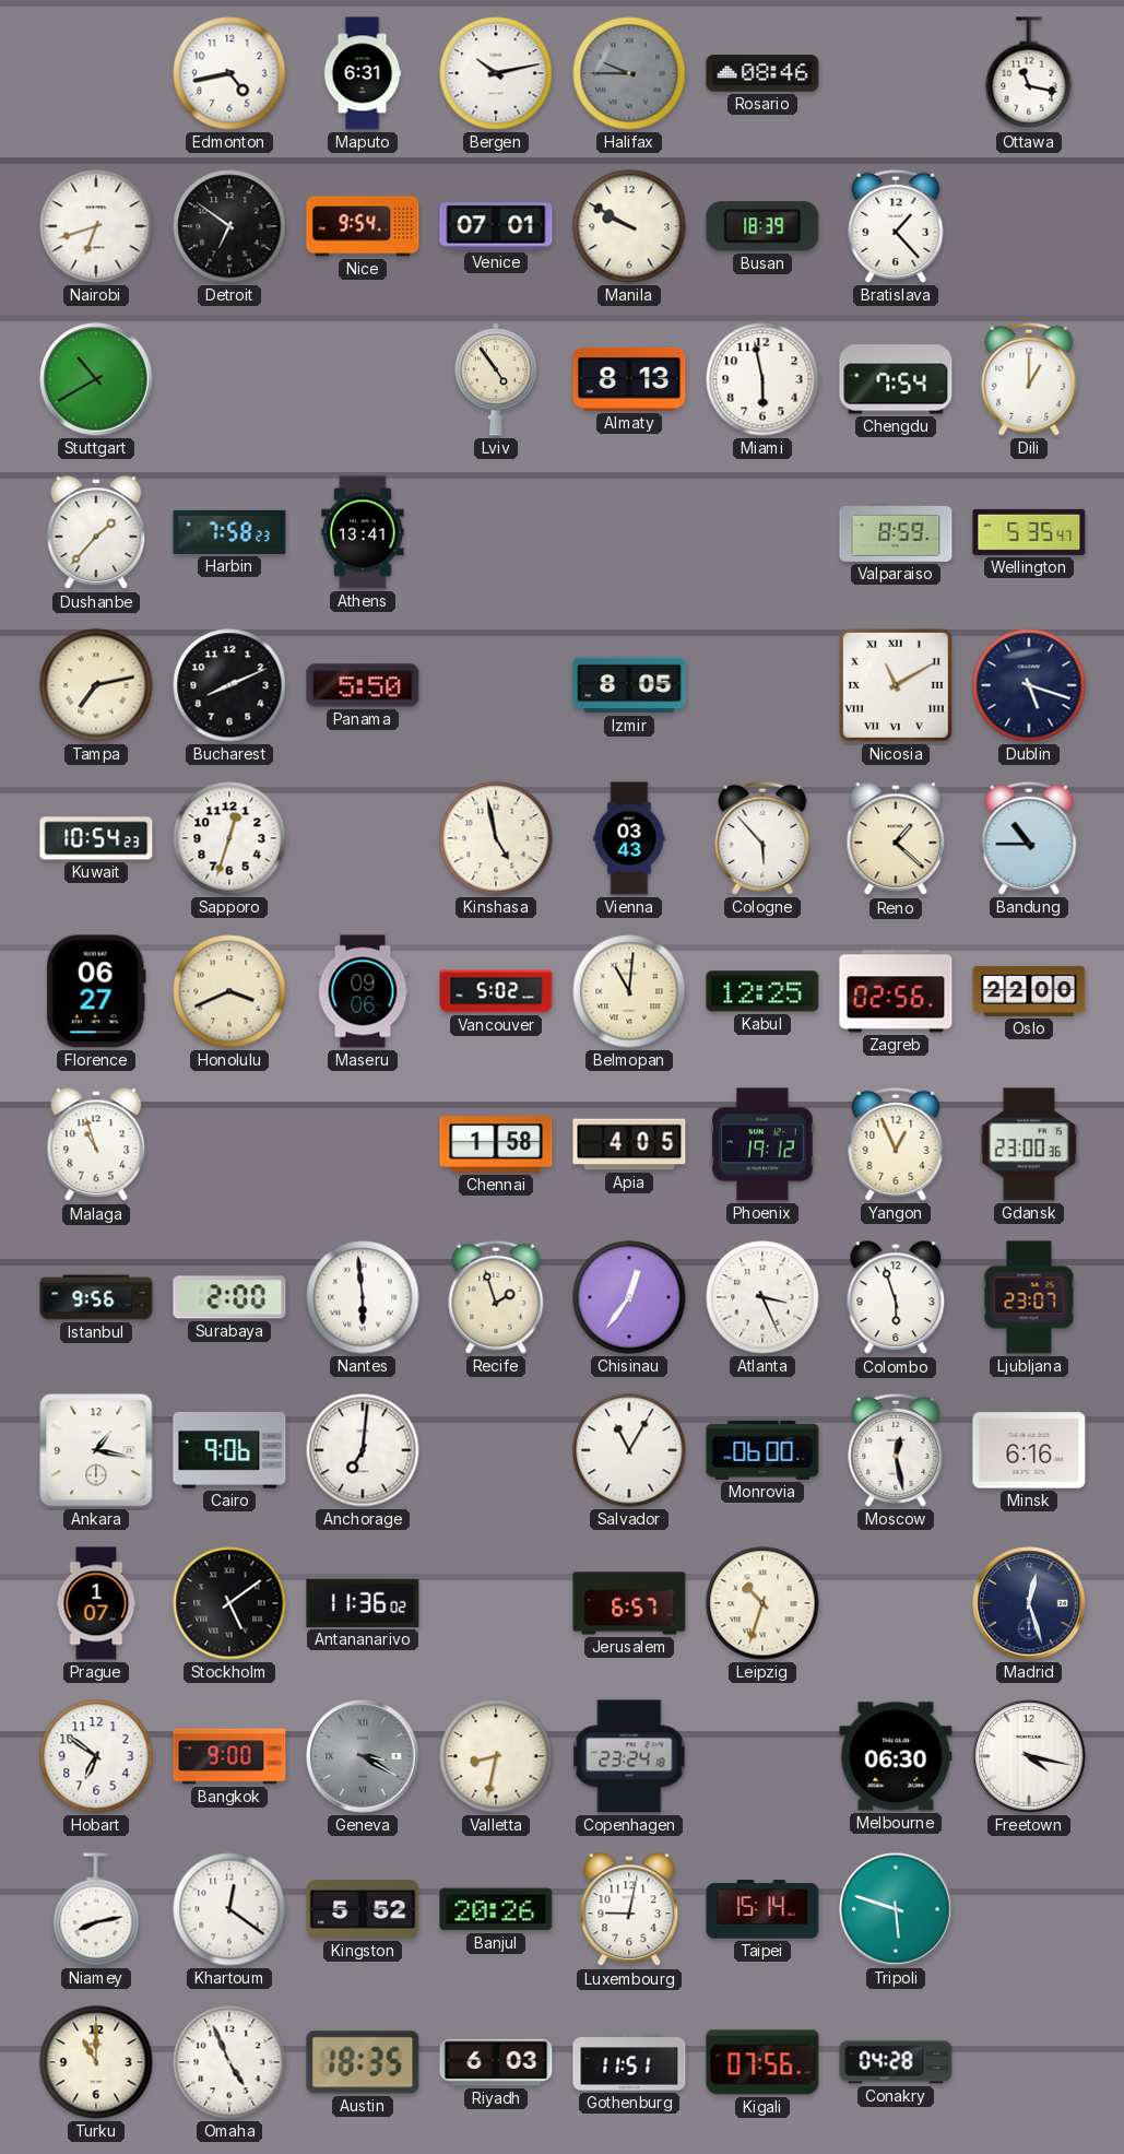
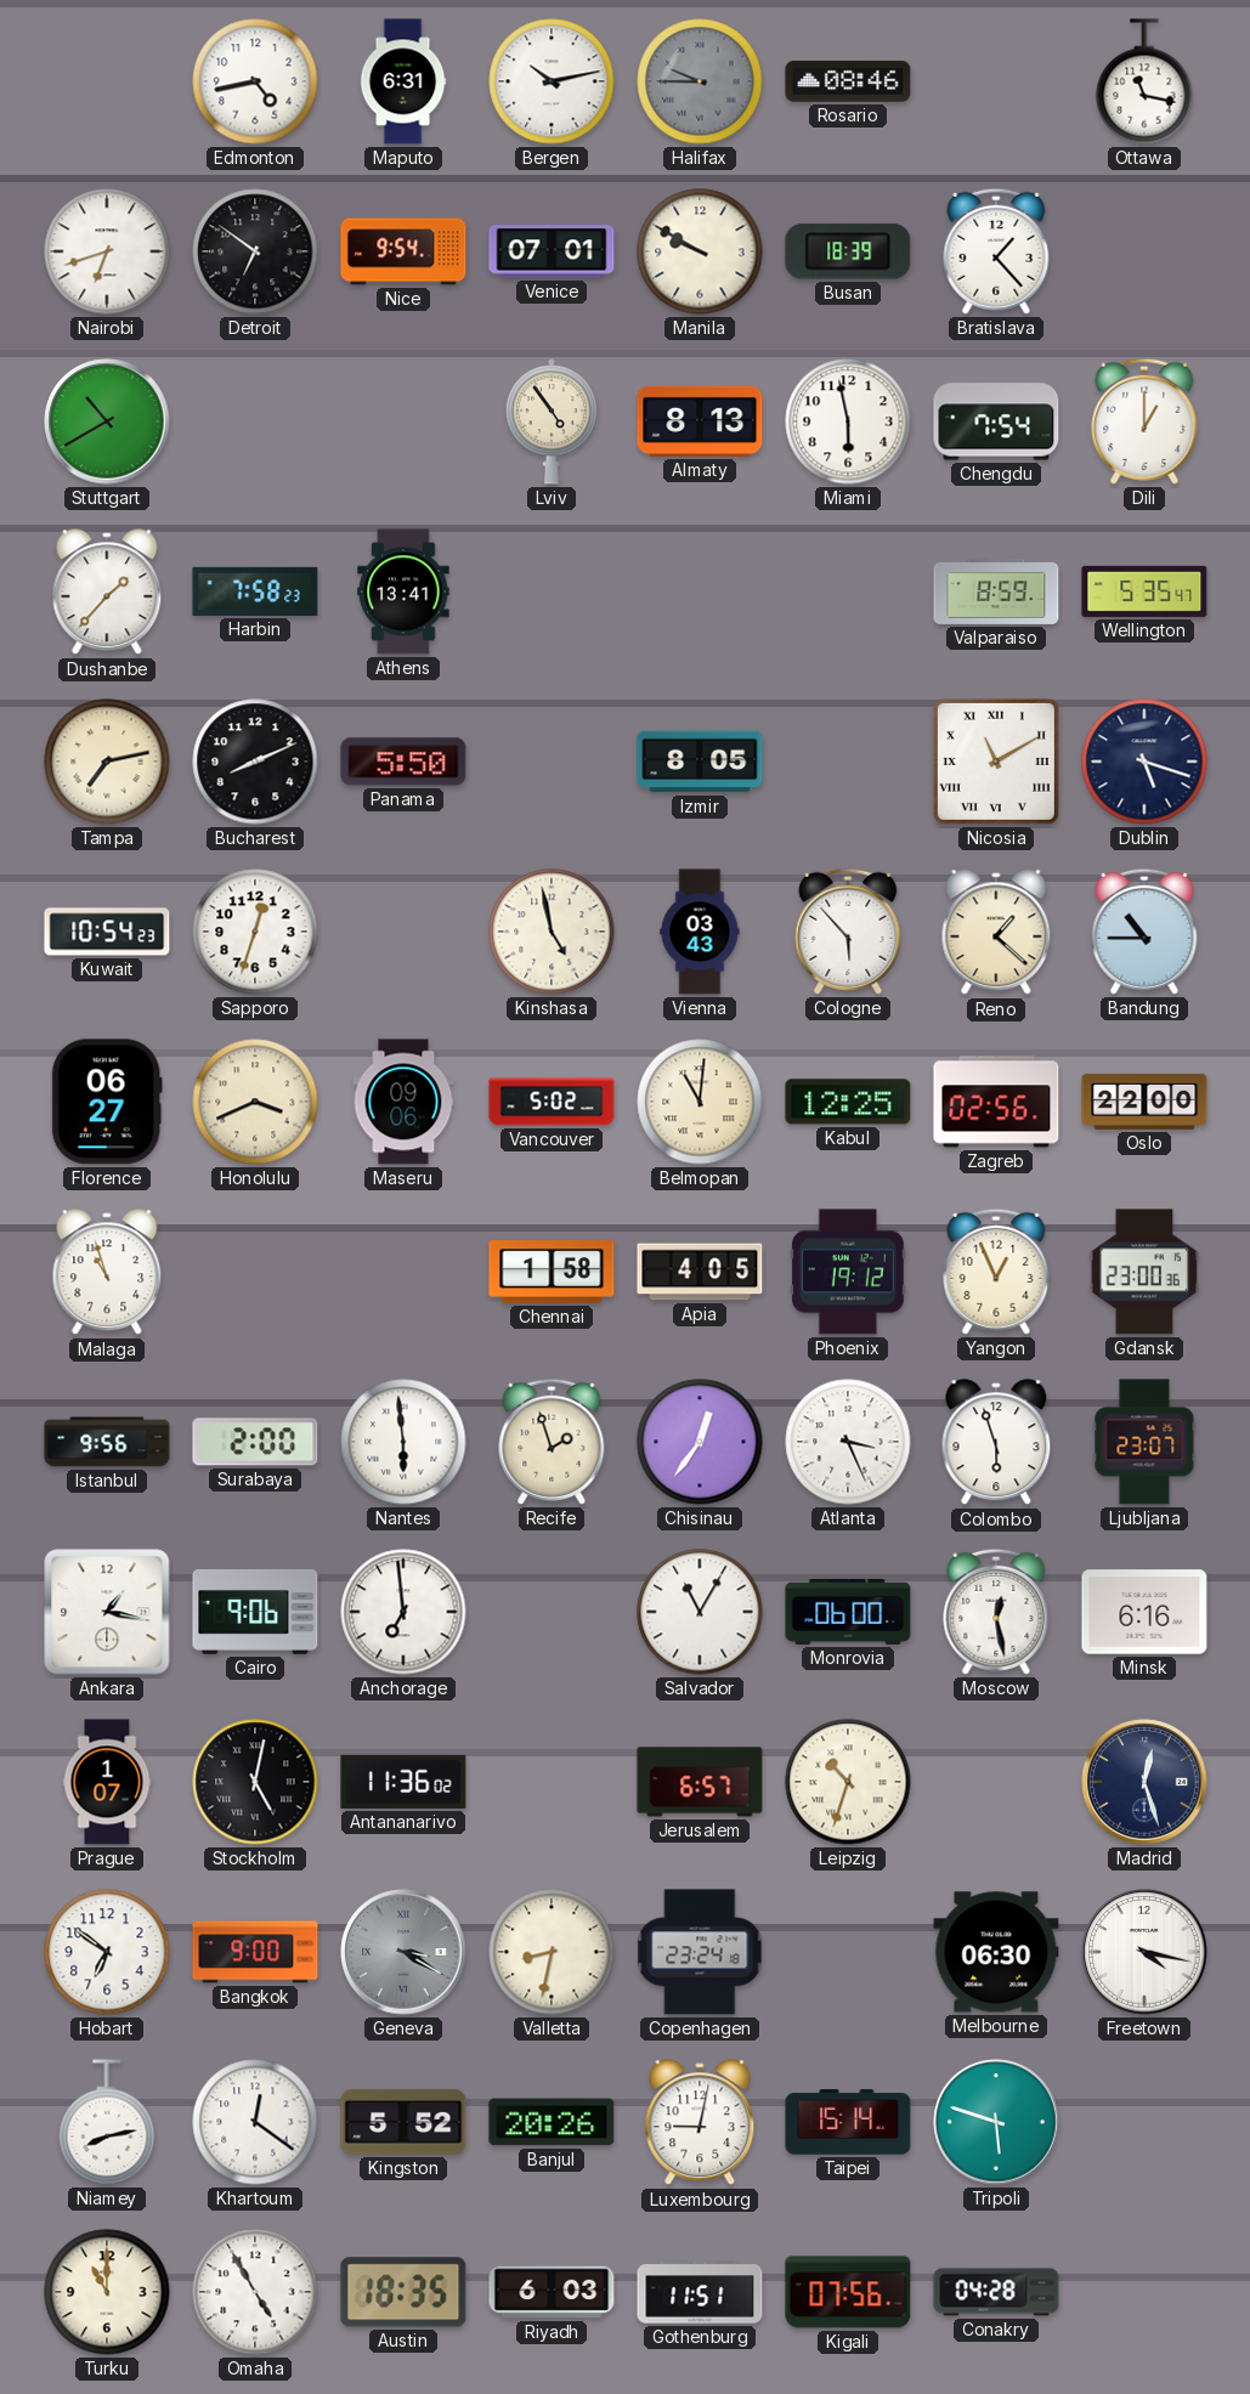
Anchorage: 7:01 -> 6:59
Stockholm: 5:09 -> 5:02
Omaha: 4:56 -> 4:55
